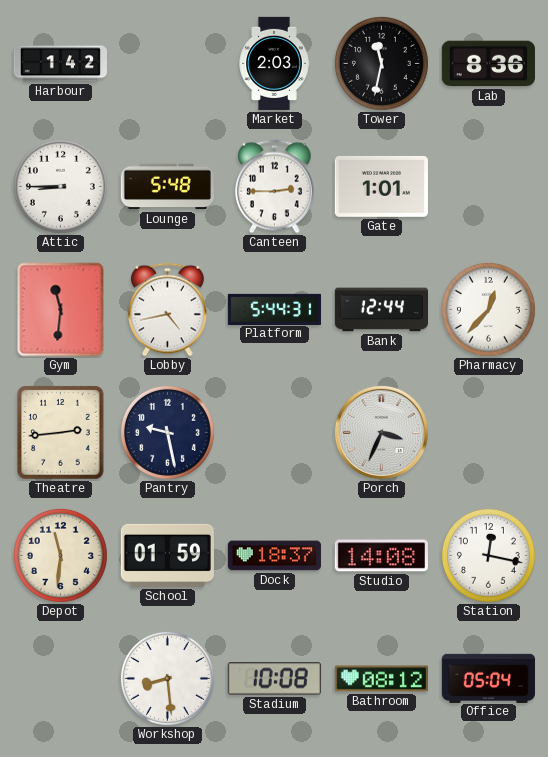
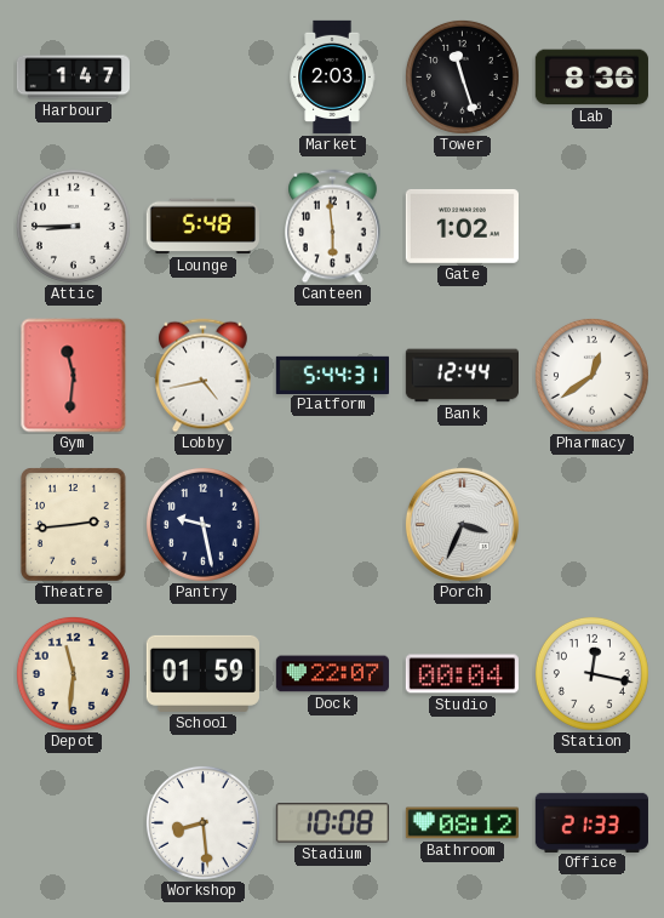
Harbour: 1:42 -> 1:47
Tower: 11:32 -> 11:27
Canteen: 2:45 -> 5:59
Gate: 1:01 -> 1:02
Pharmacy: 12:37 -> 12:39
Dock: 18:37 -> 22:07
Studio: 14:08 -> 00:04
Office: 05:04 -> 21:33
